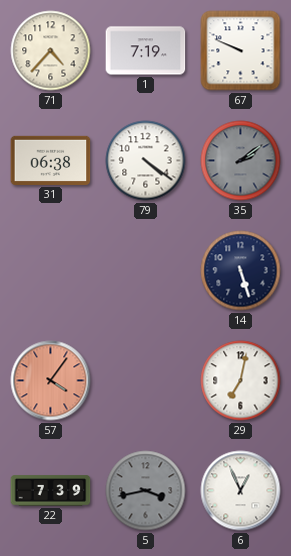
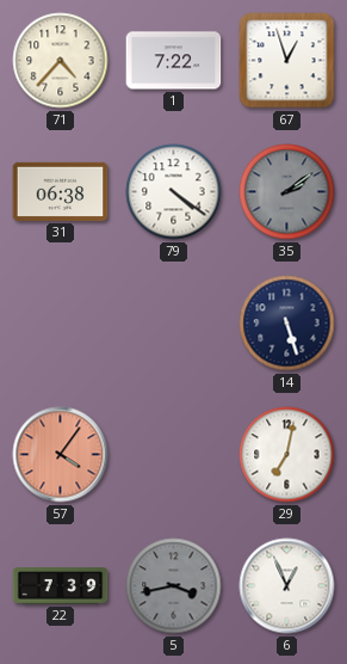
1: 7:19 -> 7:22
67: 9:49 -> 12:57
